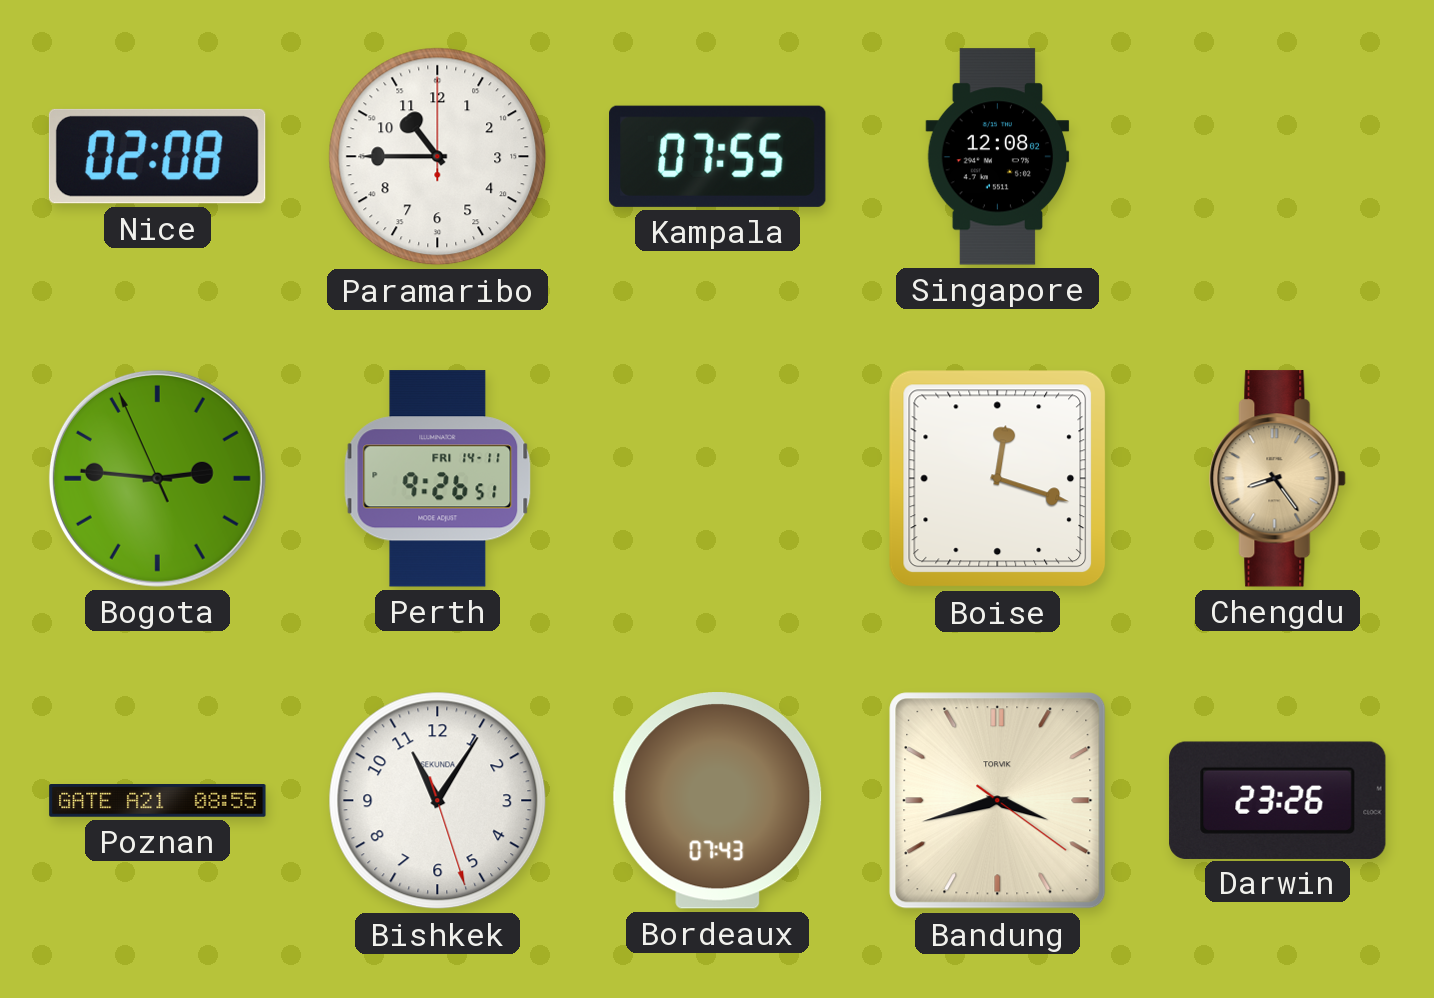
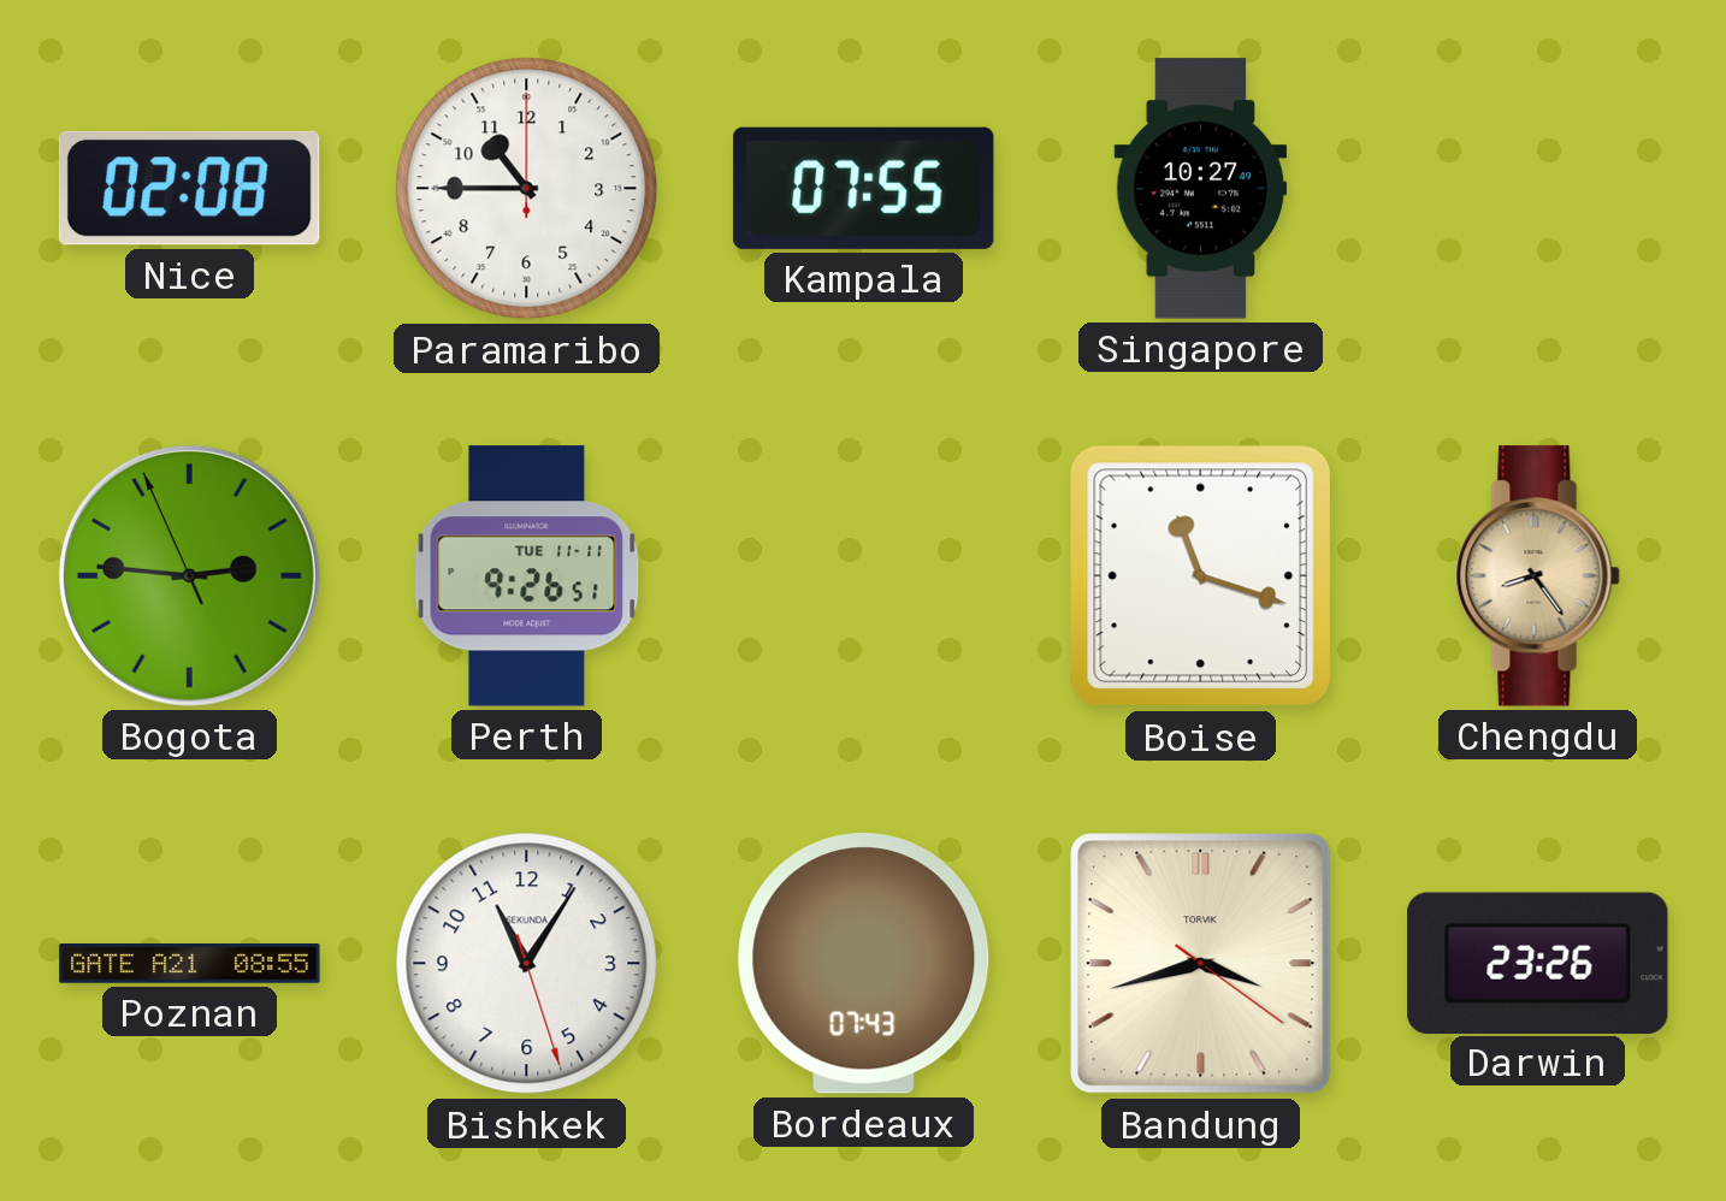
Singapore: 12:08 -> 10:27
Perth date: FRI 14-11 -> TUE 11-11
Boise: 12:18 -> 11:18
